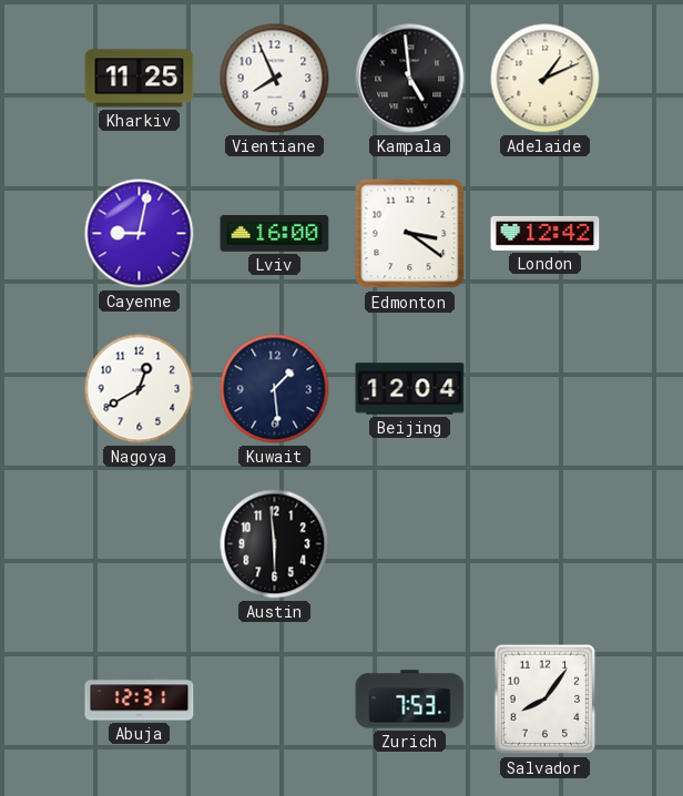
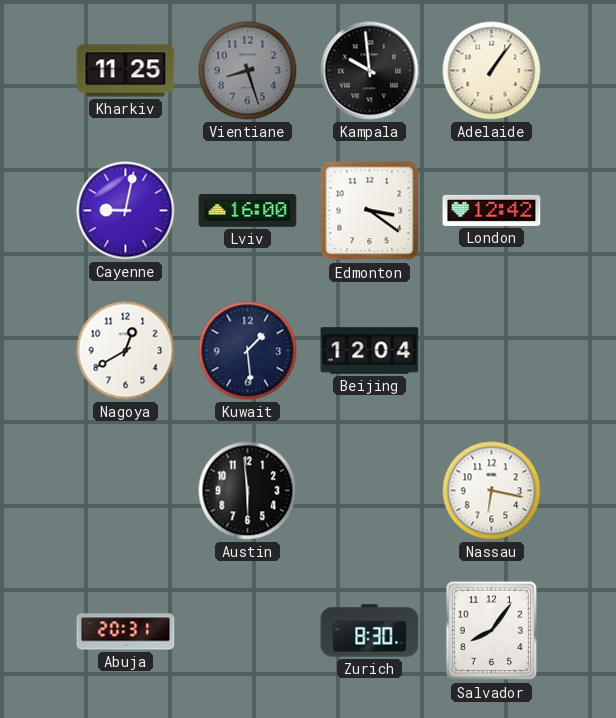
Vientiane: 7:56 -> 8:27
Vientiane dial: white -> grey
Kampala: 4:59 -> 9:59
Adelaide: 1:11 -> 1:06
Nassau: none -> 6:17
Abuja: 12:31 -> 20:31
Zurich: 7:53 -> 8:30
